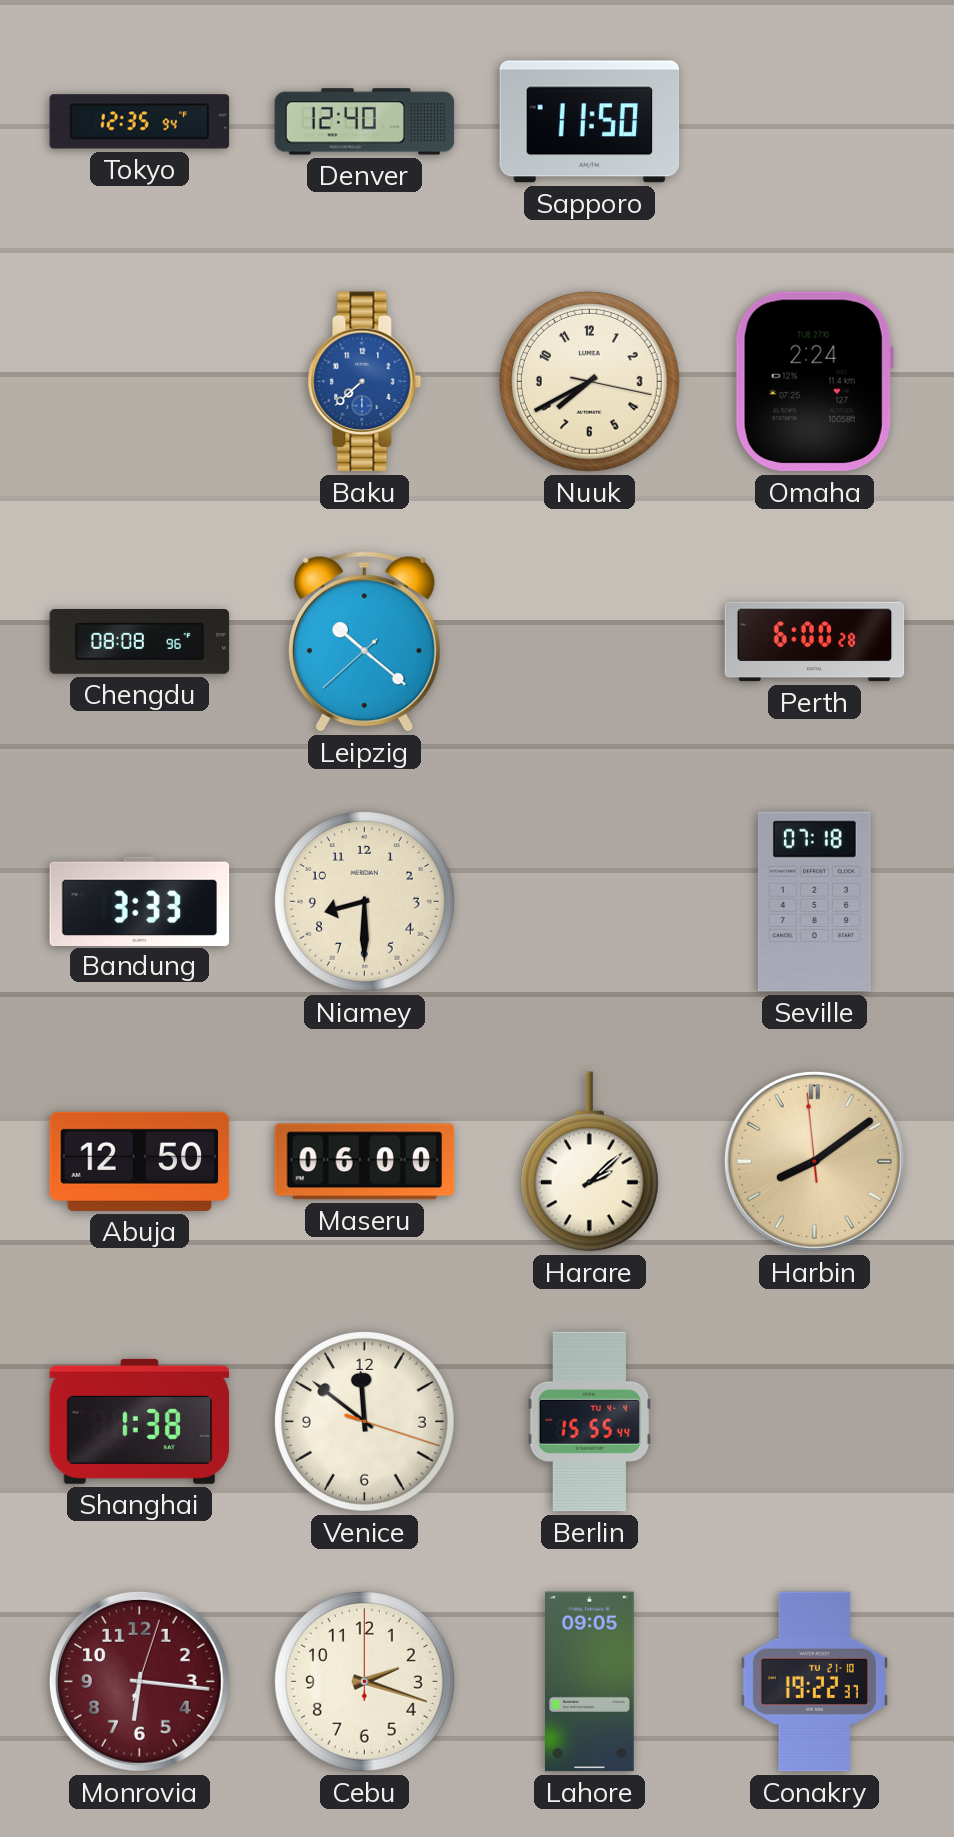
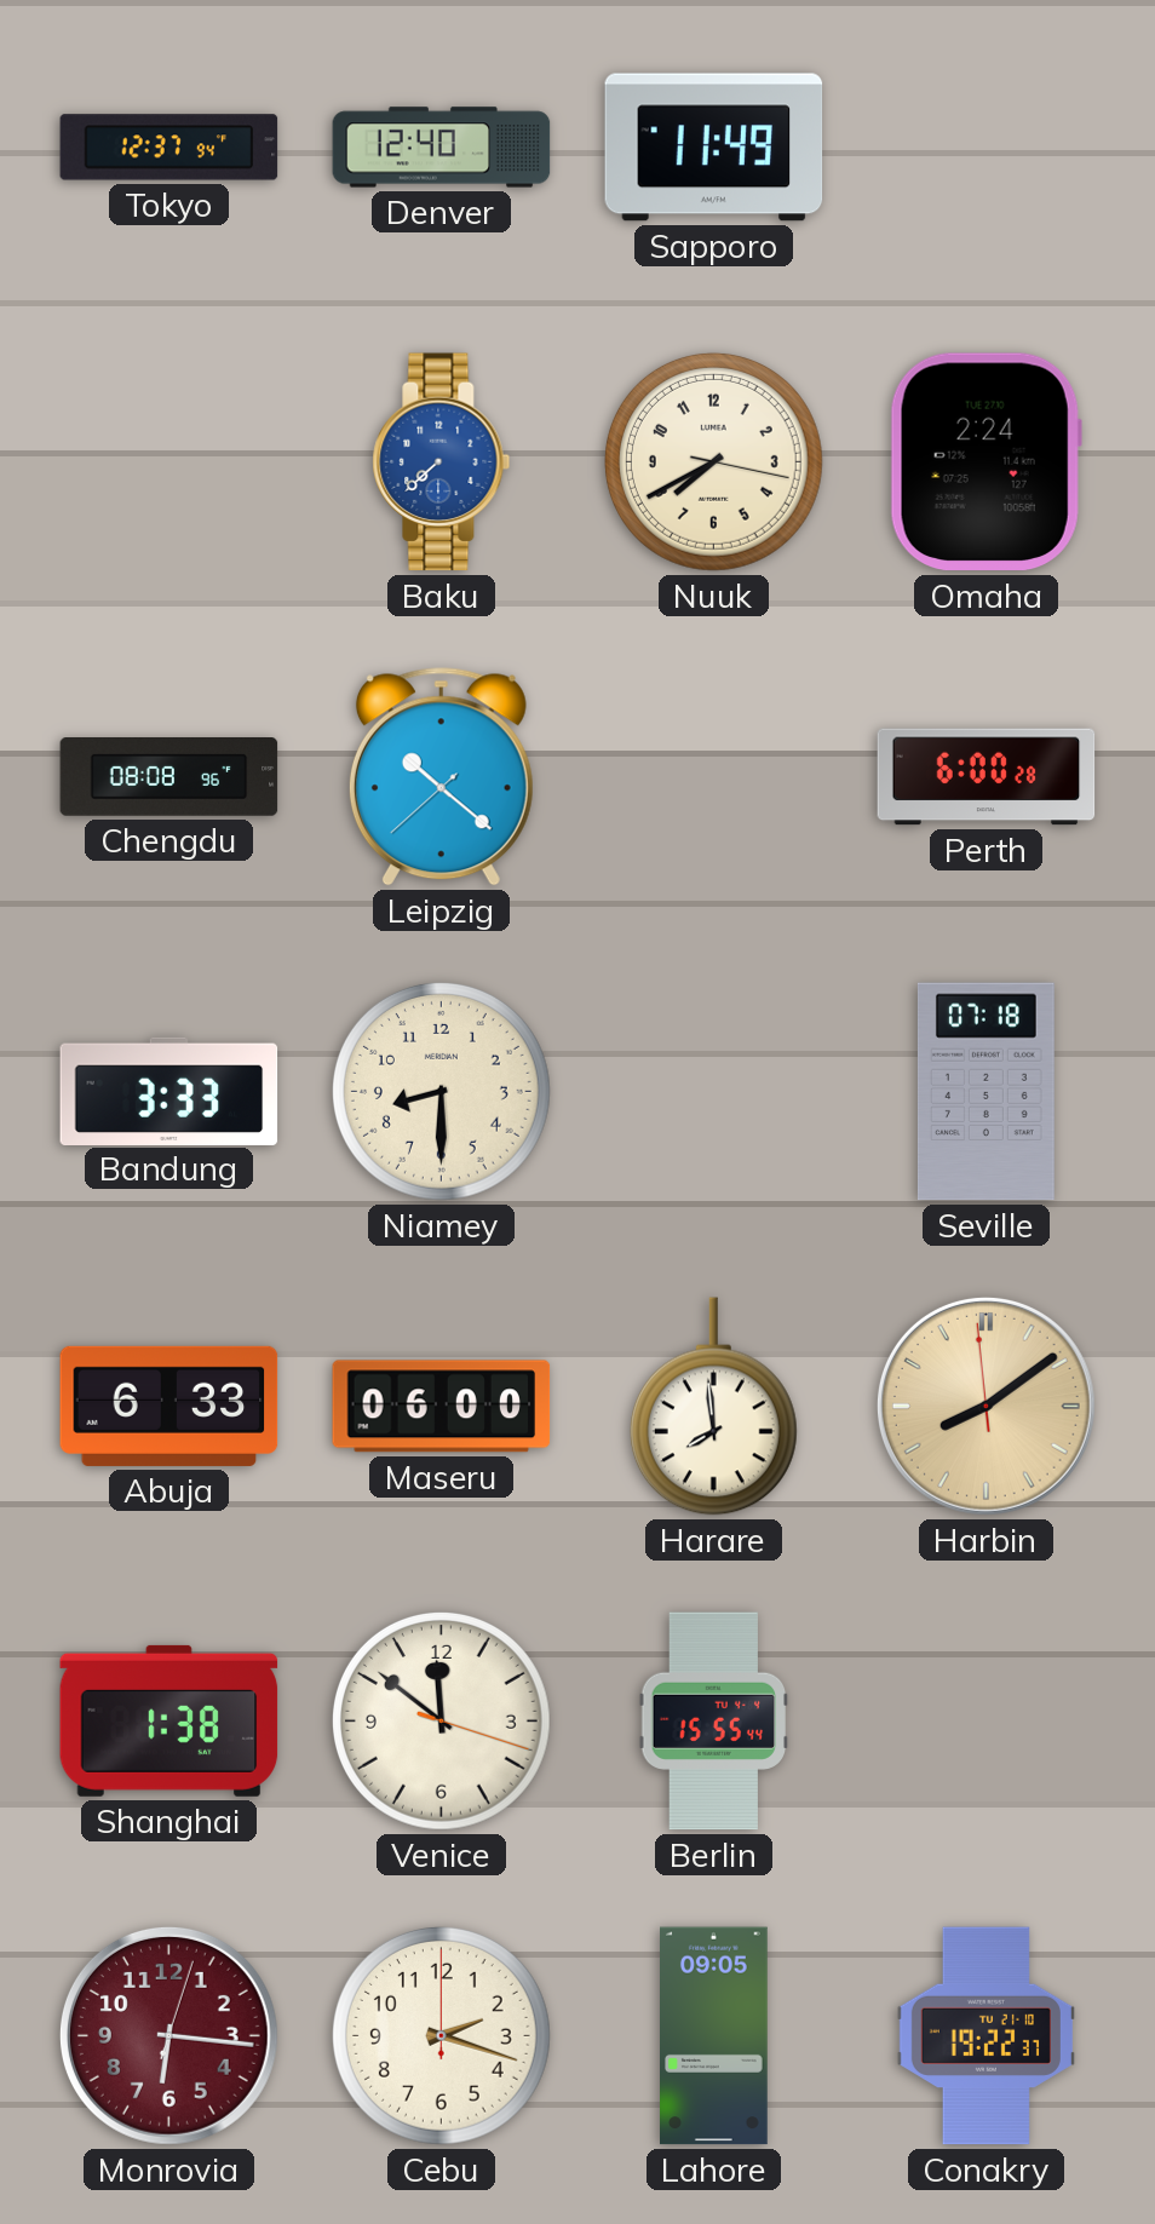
Tokyo: 12:35 -> 12:37
Sapporo: 11:50 -> 11:49
Abuja: 12:50 -> 6:33
Harare: 2:08 -> 7:59
